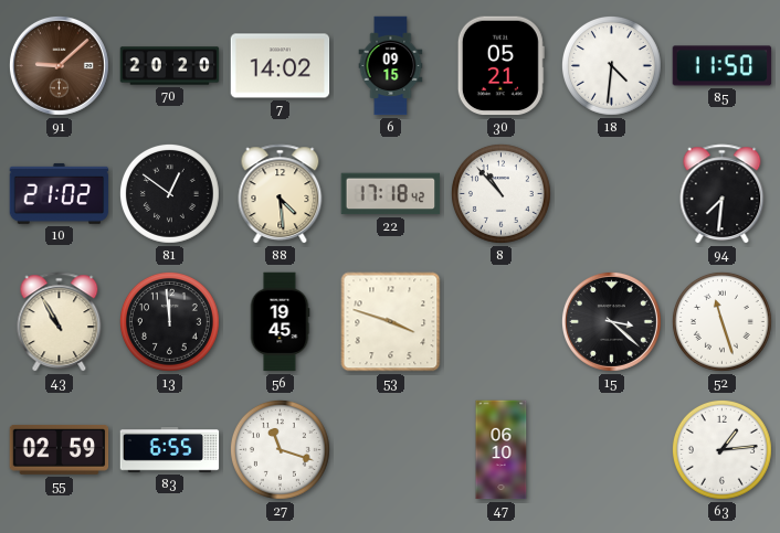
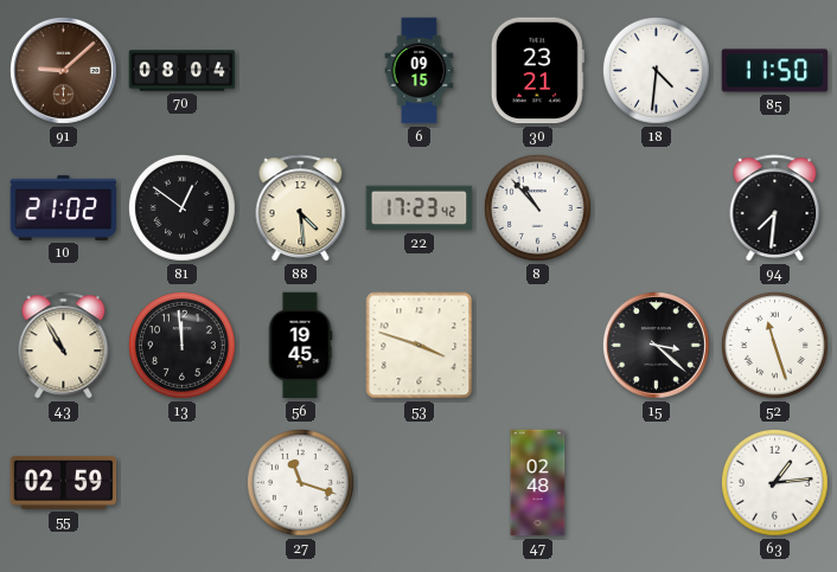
70: 20:20 -> 08:04
7: 14:02 -> none
30: 05:21 -> 23:21
22: 17:18 -> 17:23
83: 6:55 -> none
47: 06:10 -> 02:48
